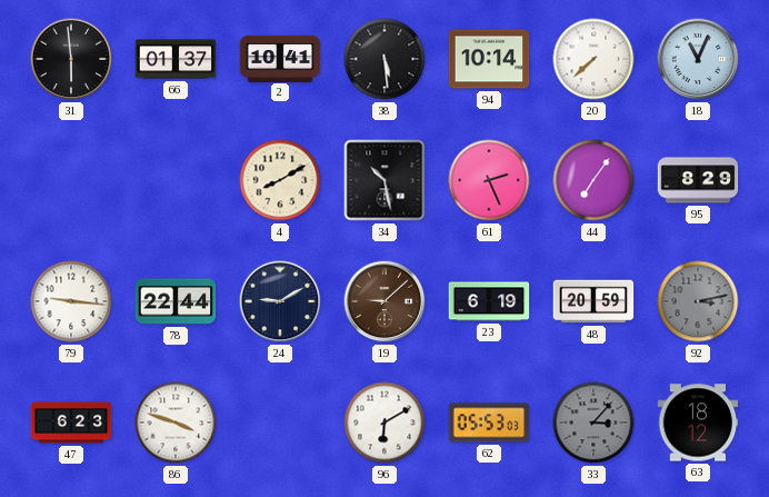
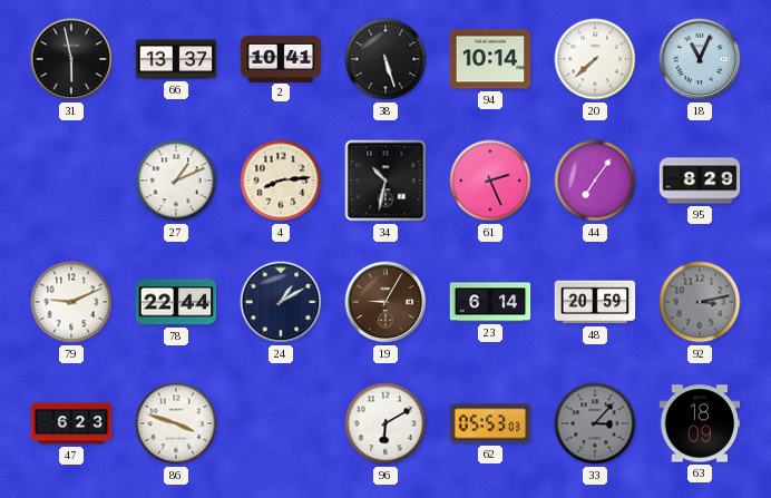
31: 5:59 -> 5:58
66: 01:37 -> 13:37
38: 5:29 -> 5:27
27: none -> 1:11
4: 8:10 -> 8:14
34: 10:28 -> 10:32
79: 9:16 -> 9:11
24: 9:10 -> 1:10
19: 9:08 -> 9:05
23: 6:19 -> 6:14
63: 18:12 -> 18:09
